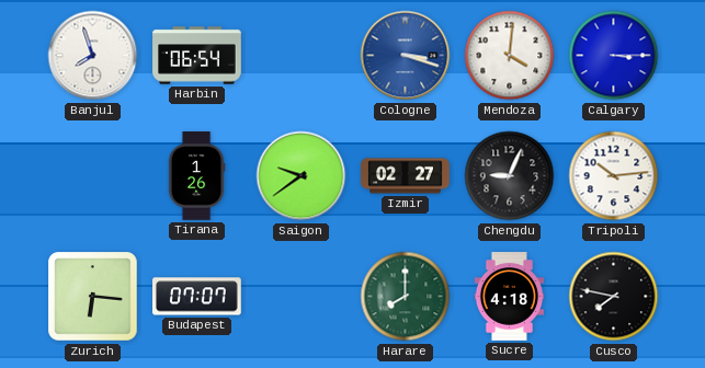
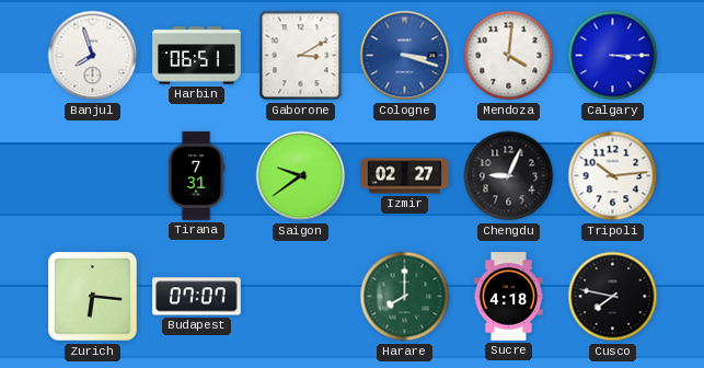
Harbin: 06:54 -> 06:51
Gaborone: none -> 3:10
Tirana: 1:26 -> 7:31
